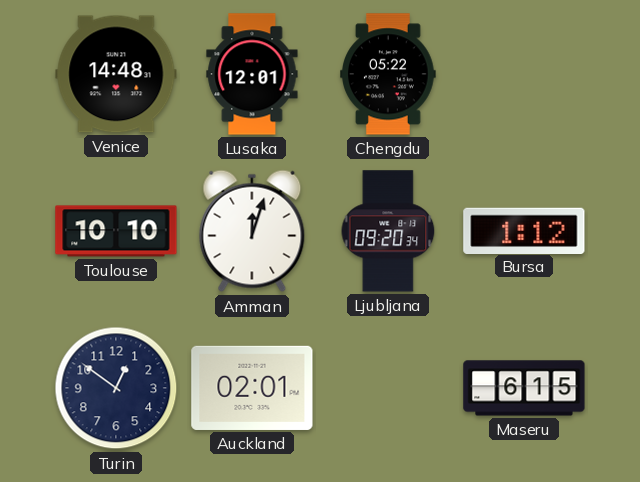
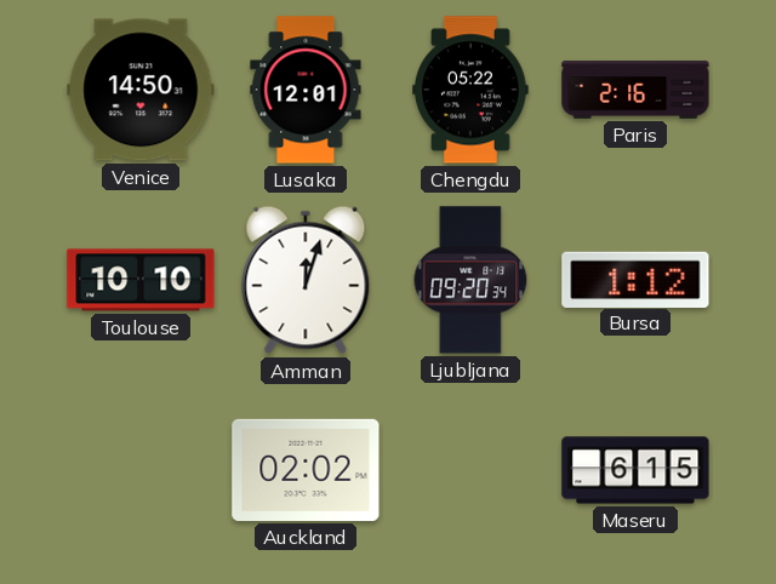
Venice: 14:48 -> 14:50
Paris: none -> 2:16
Turin: 12:51 -> none
Auckland: 02:01 -> 02:02
